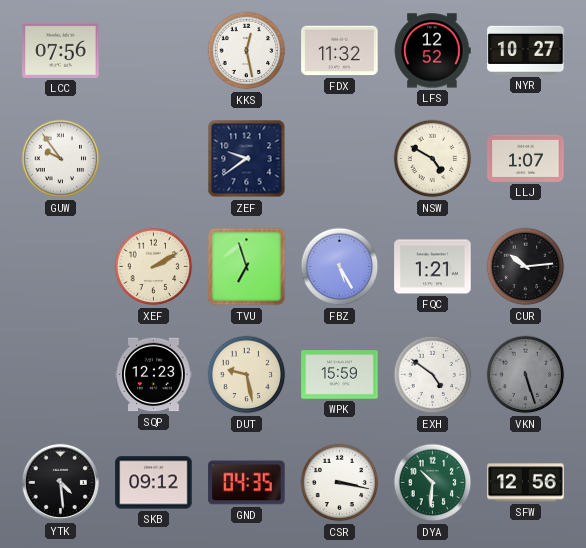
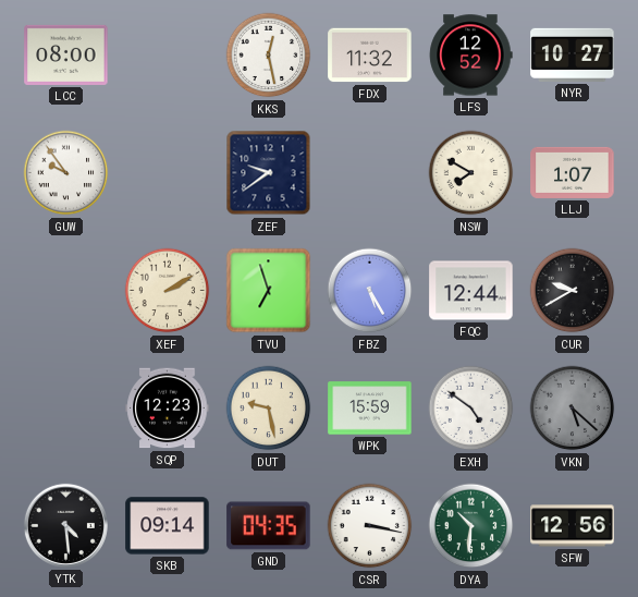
LCC: 07:56 -> 08:00
NSW: 4:50 -> 7:50
FQC: 1:21 -> 12:44
CUR: 10:14 -> 9:40
VKN: 5:27 -> 5:22
SKB: 09:12 -> 09:14
